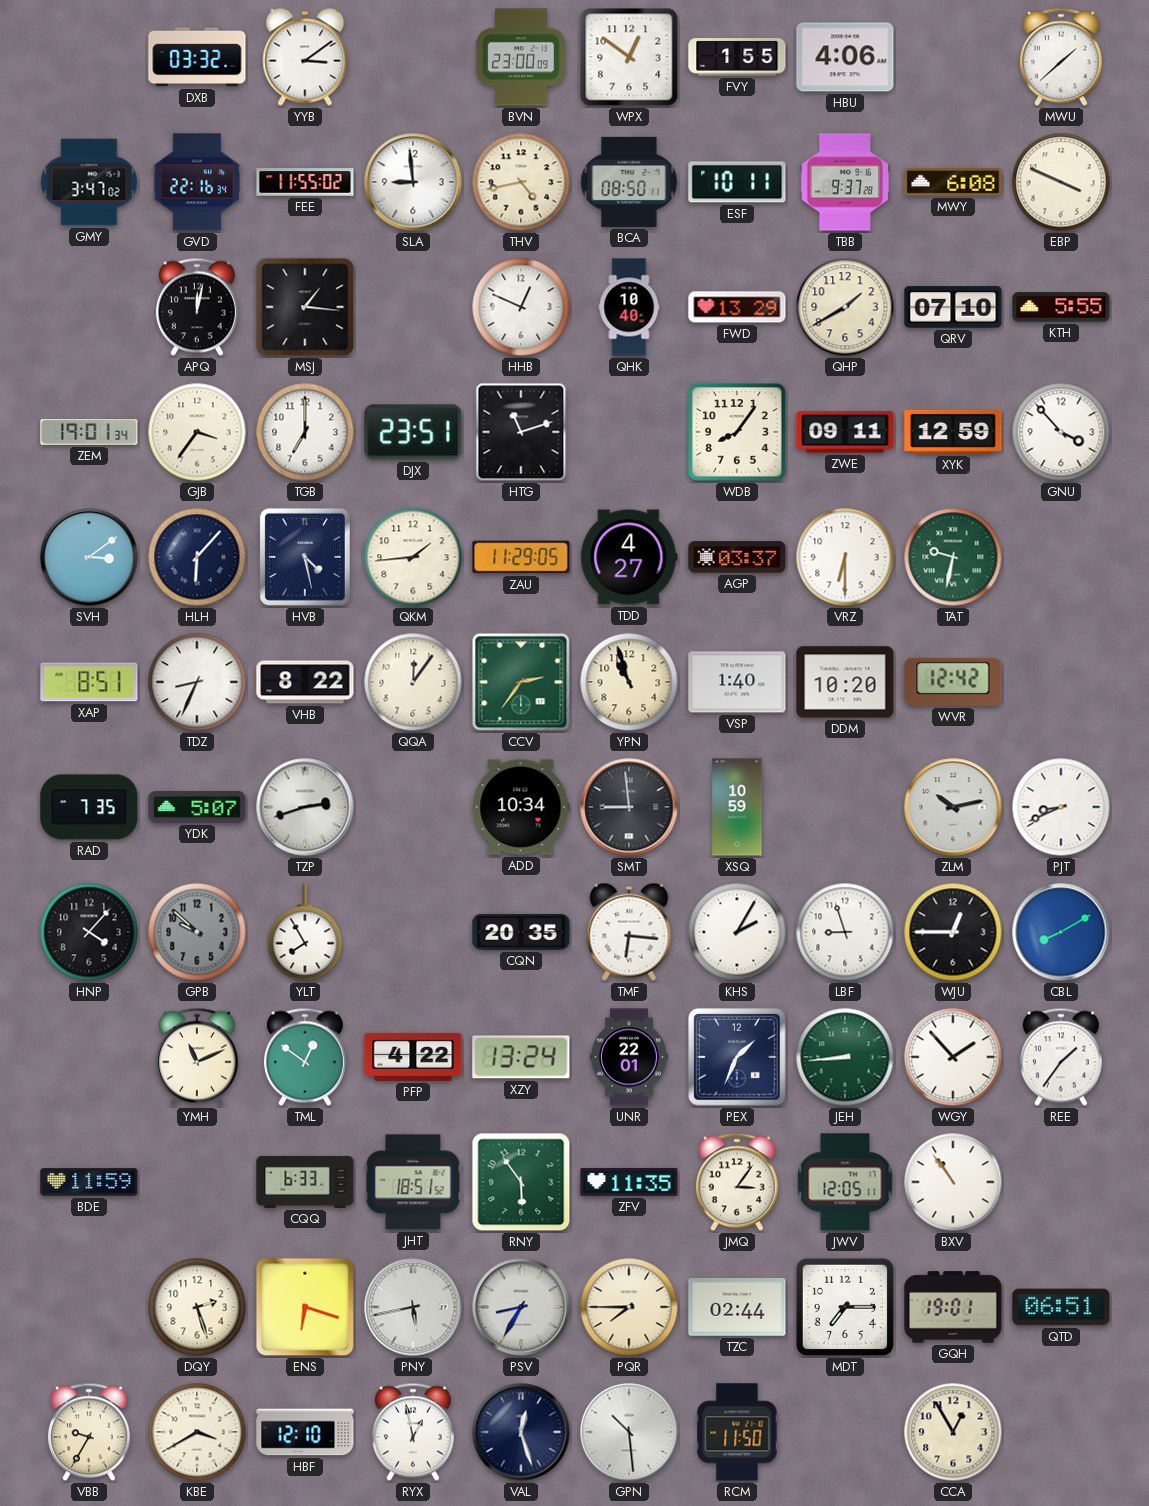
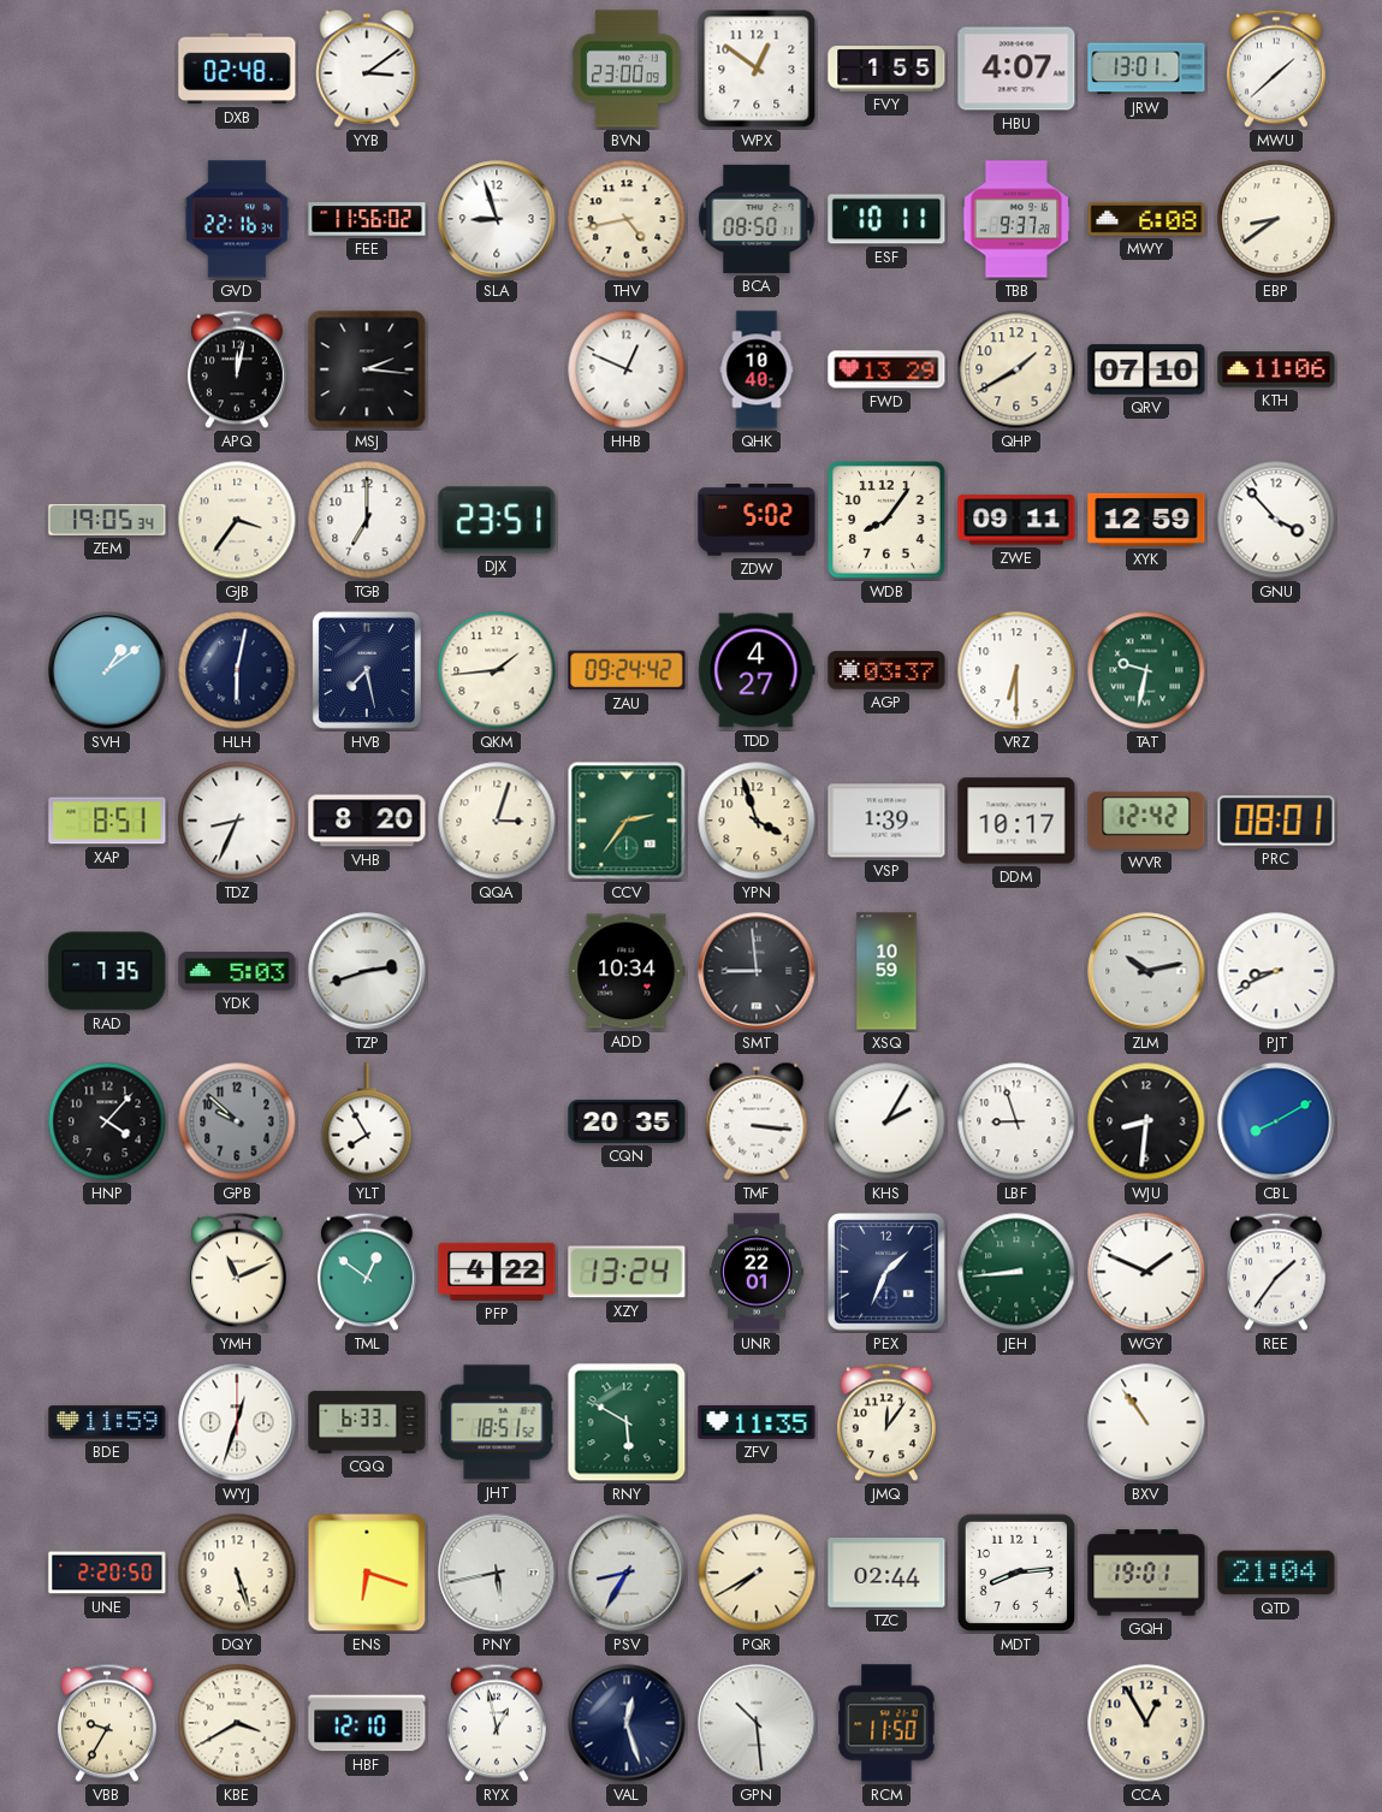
DXB: 03:32 -> 02:48
HBU: 4:06 -> 4:07
JRW: none -> 13:01
GMY: 3:47 -> none
FEE: 11:55 -> 11:56
SLA: 8:59 -> 8:57
EBP: 3:49 -> 8:39
MSJ: 1:16 -> 2:16
KTH: 5:55 -> 11:06
ZEM: 19:01 -> 19:05
HTG: 11:12 -> none
ZDW: none -> 5:02
SVH: 3:09 -> 1:09
HLH: 6:07 -> 6:02
HVB: 4:28 -> 7:28
ZAU: 11:29 -> 09:24
VHB: 8:22 -> 8:20
QQA: 12:06 -> 3:03
YPN: 10:57 -> 3:57
VSP: 1:40 -> 1:39
DDM: 10:20 -> 10:17
PRC: none -> 08:01
YDK: 5:07 -> 5:03
TMF: 6:16 -> 3:16
WJU: 12:45 -> 8:31
WGY: 1:53 -> 1:49
WYJ: none -> 12:33
RNY: 5:54 -> 5:50
JMQ: 3:06 -> 12:06
JWV: 12:05 -> none
UNE: none -> 2:20
DQY: 2:27 -> 5:27
PQR: 7:45 -> 7:40
MDT: 7:15 -> 8:14
QTD: 06:51 -> 21:04
